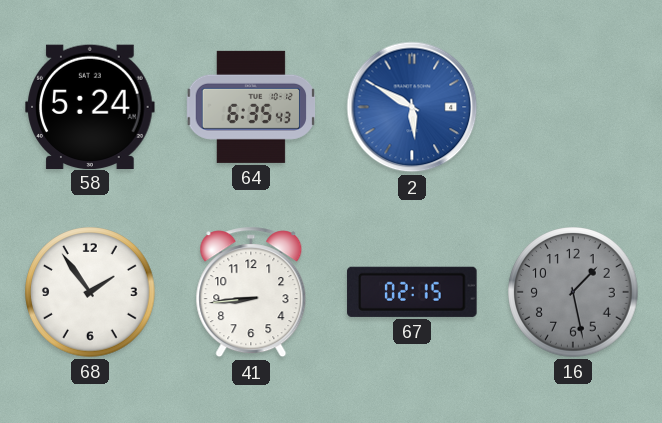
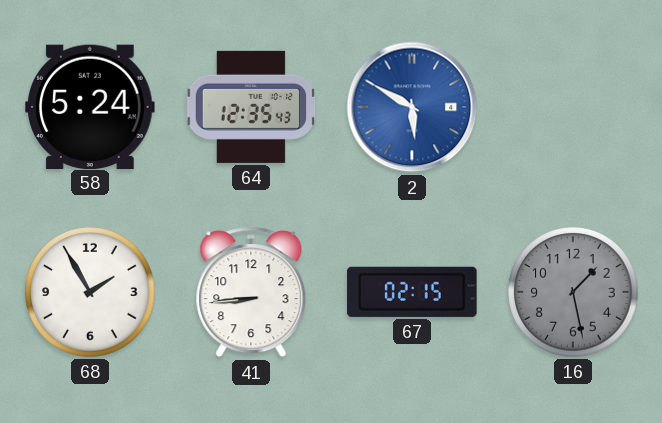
64: 6:35 -> 12:35
68: 1:54 -> 1:55
